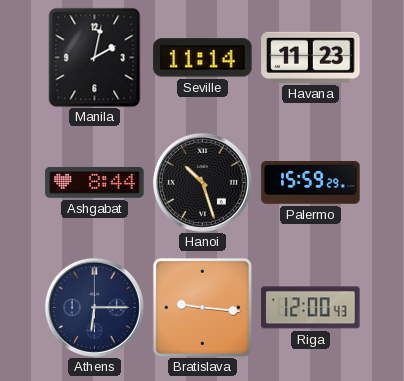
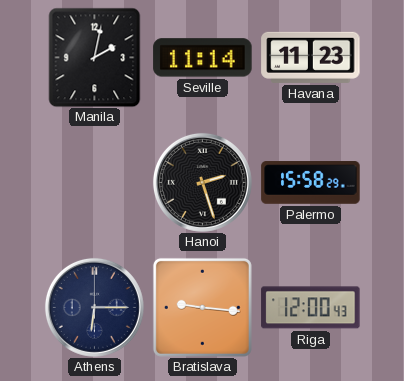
Ashgabat: 8:44 -> none
Hanoi: 10:27 -> 2:27
Palermo: 15:59 -> 15:58
